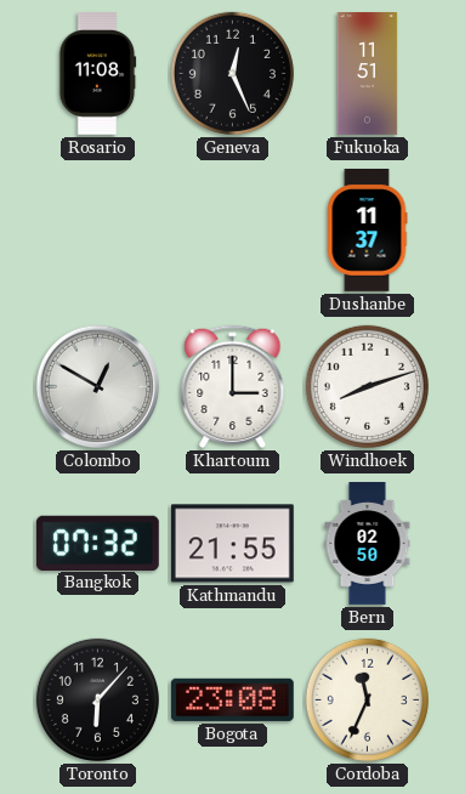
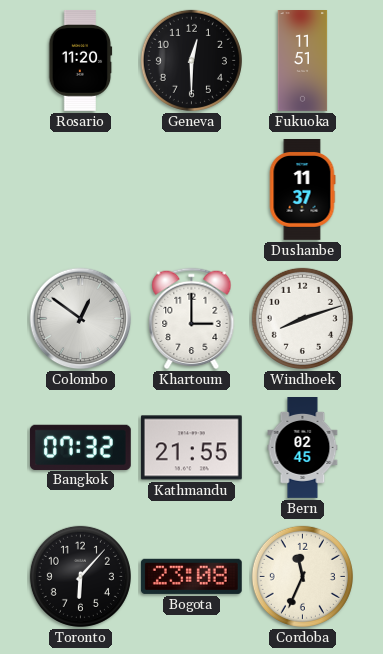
Rosario: 11:08 -> 11:20
Geneva: 12:26 -> 12:30
Colombo: 12:50 -> 12:51
Bern: 02:50 -> 02:45
